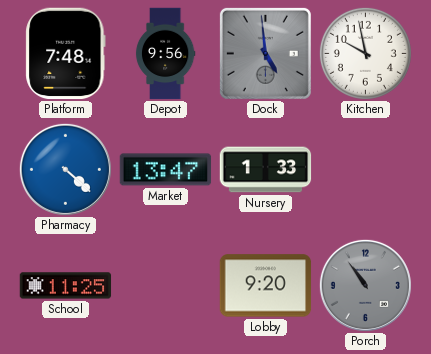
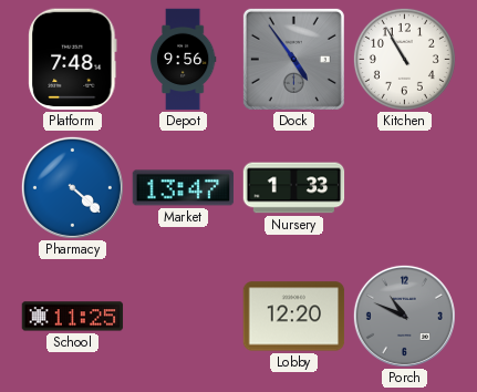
Dock: 4:59 -> 4:54
Kitchen: 9:58 -> 10:55
Lobby: 9:20 -> 12:20
Porch: 10:54 -> 10:49
